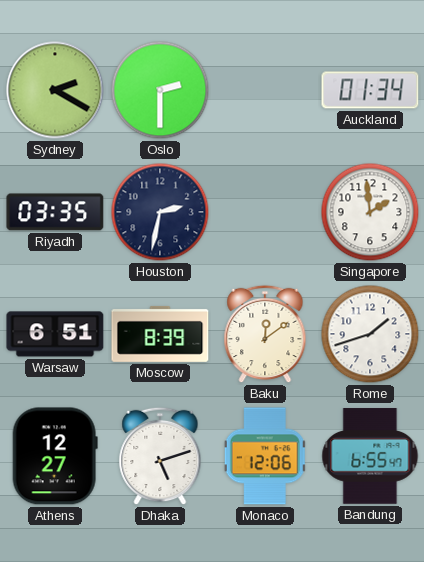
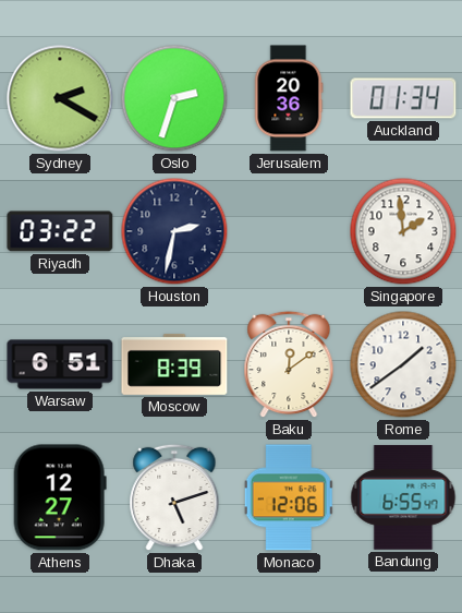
Oslo: 2:30 -> 2:33
Jerusalem: none -> 20:36
Riyadh: 03:35 -> 03:22
Rome: 1:42 -> 1:39
